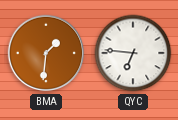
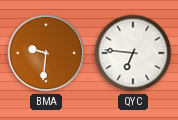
BMA: 1:31 -> 9:31
